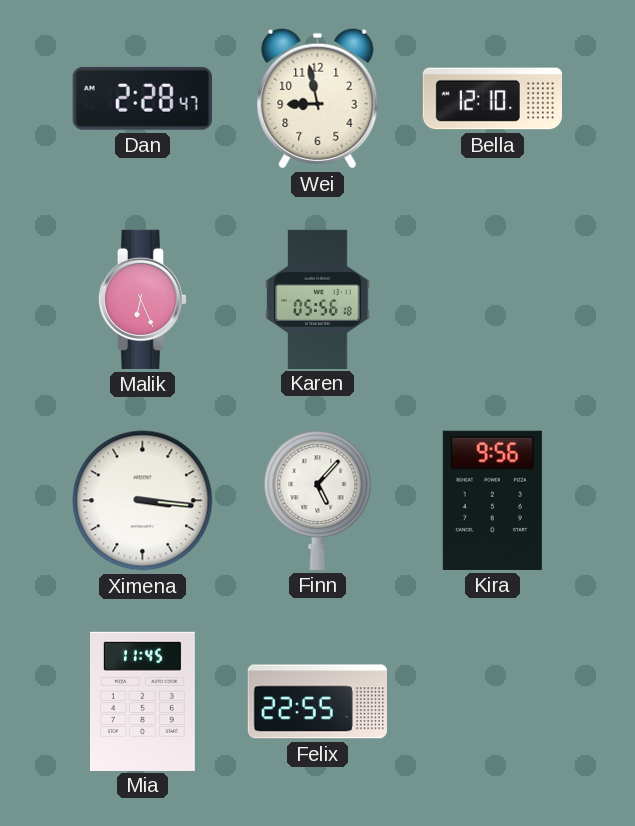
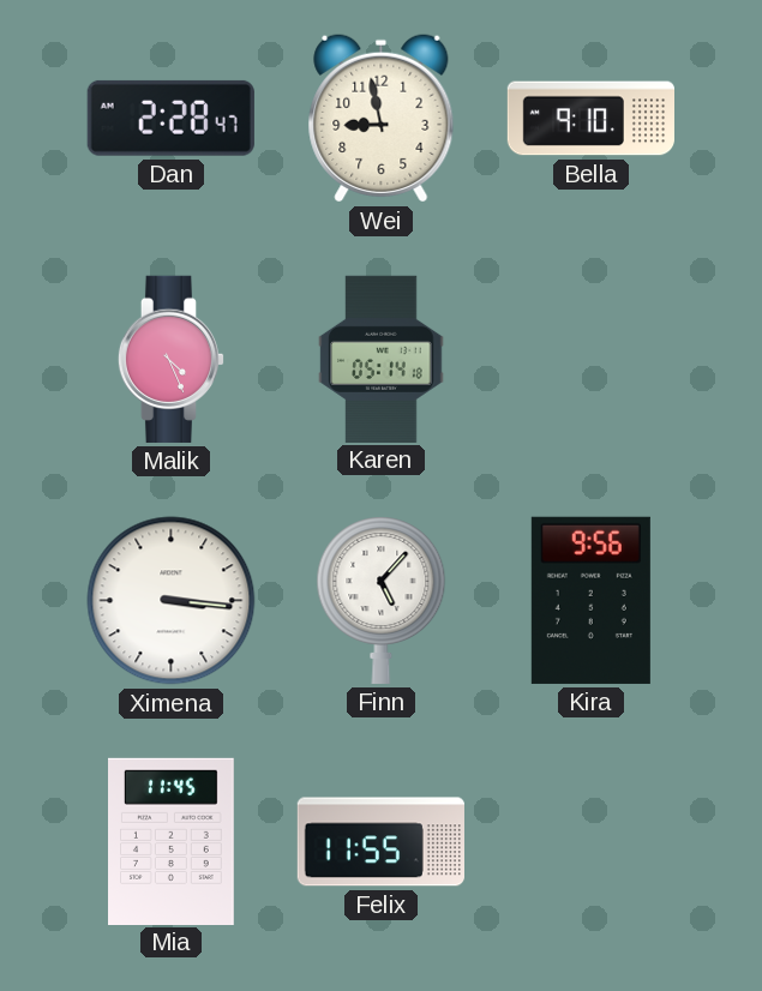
Bella: 12:10 -> 9:10
Malik: 6:26 -> 4:26
Karen: 05:56 -> 05:14
Felix: 22:55 -> 11:55
